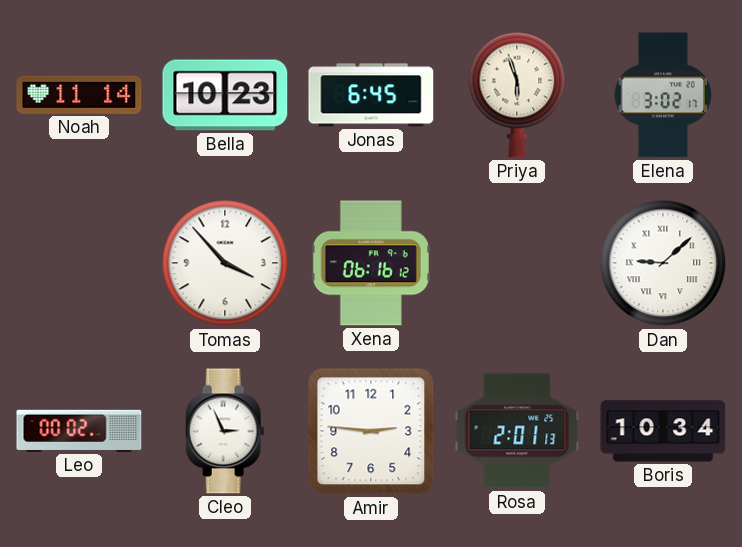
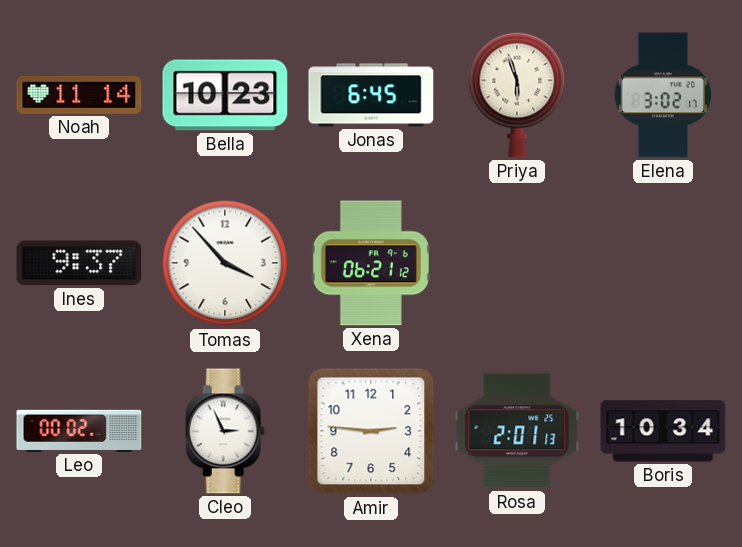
Ines: none -> 9:37
Xena: 06:16 -> 06:21
Dan: 9:08 -> none
